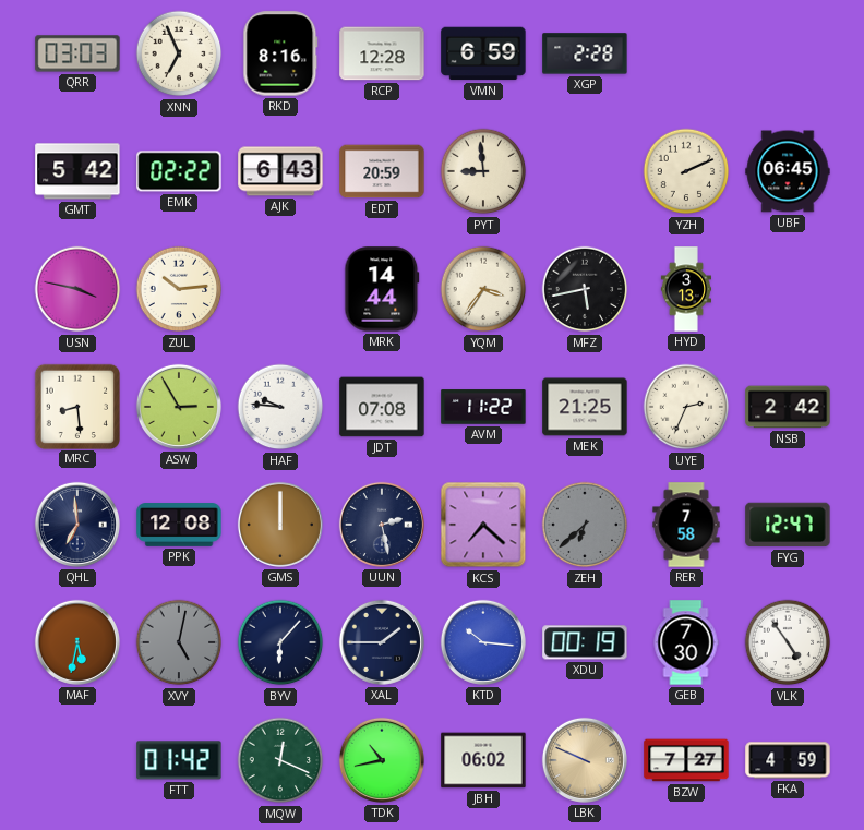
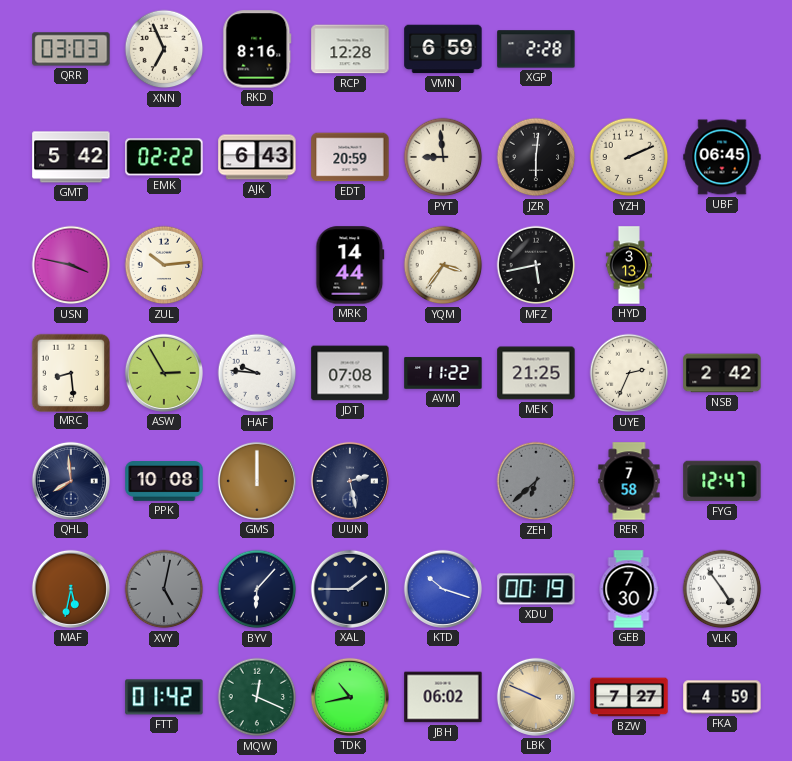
JZR: none -> 6:01
QHL: 6:59 -> 7:59
PPK: 12:08 -> 10:08
KCS: 7:22 -> none
KTD: 10:16 -> 10:18
